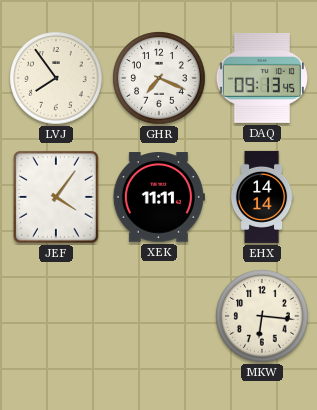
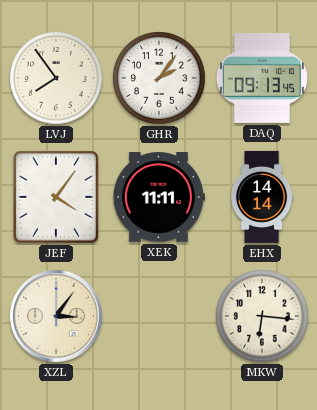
GHR: 7:19 -> 2:06
XZL: none -> 3:06
